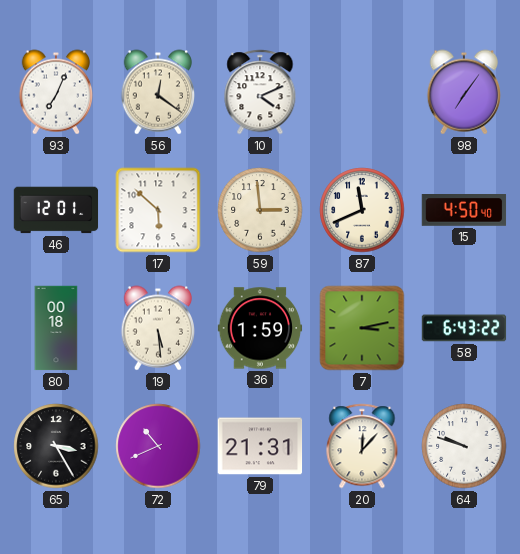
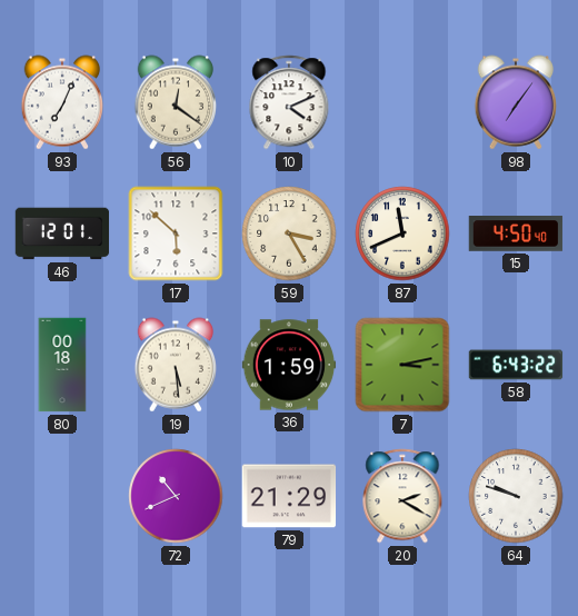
59: 2:59 -> 3:25
65: 3:25 -> none
79: 21:31 -> 21:29
20: 12:07 -> 2:20
